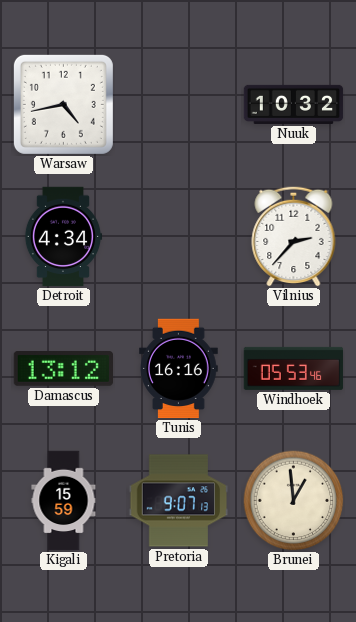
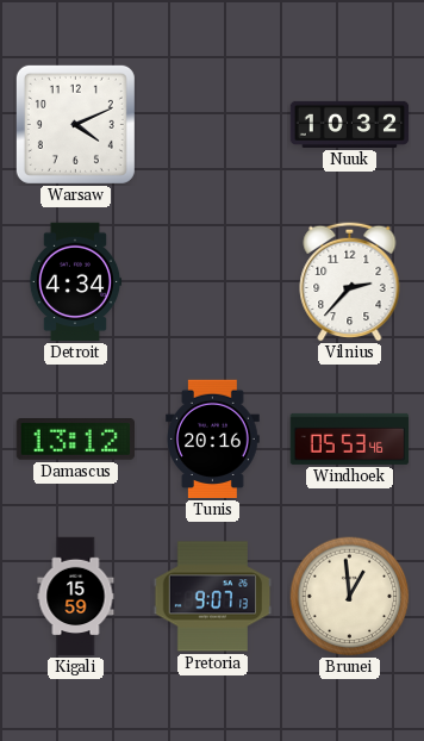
Warsaw: 4:43 -> 4:11
Tunis: 16:16 -> 20:16
